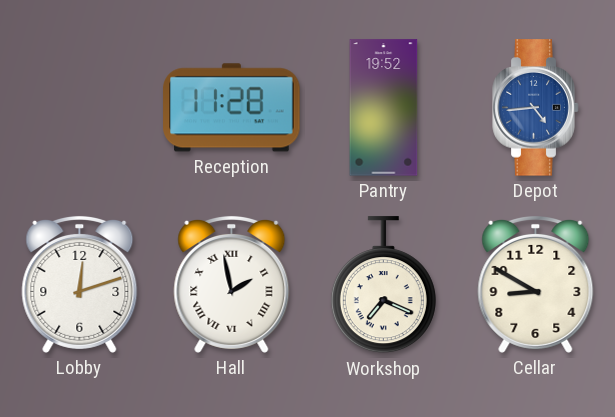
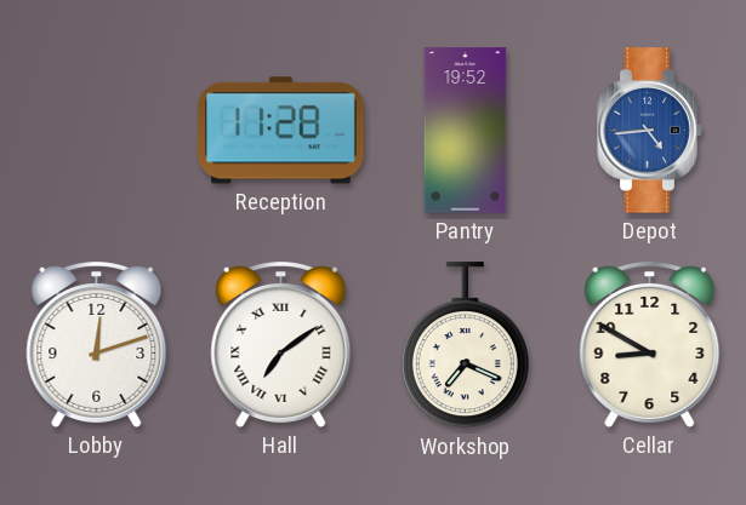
Hall: 1:58 -> 7:09
